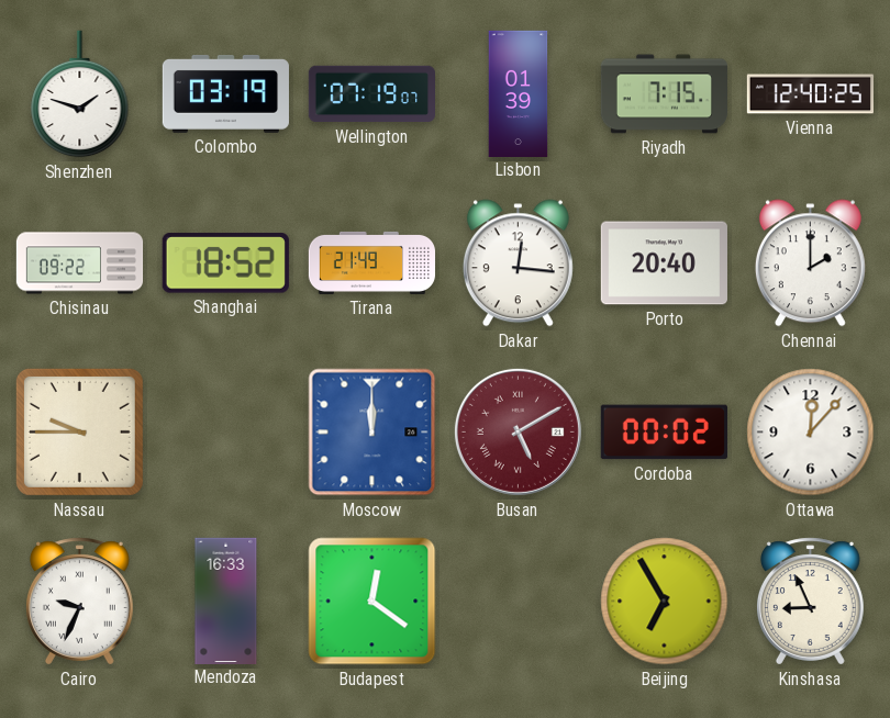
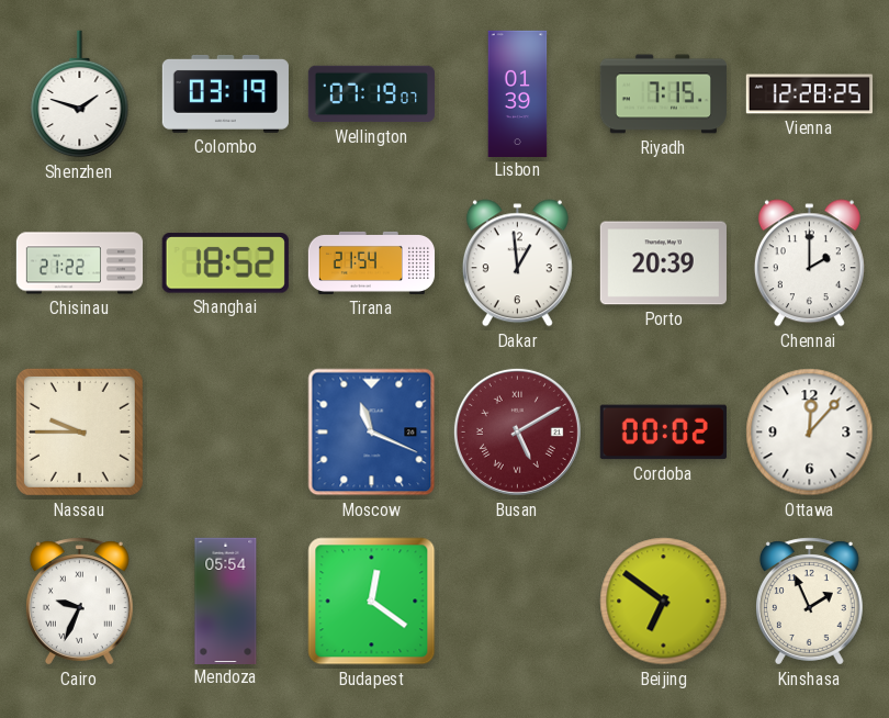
Vienna: 12:40 -> 12:28
Chisinau: 09:22 -> 21:22
Tirana: 21:49 -> 21:54
Dakar: 12:16 -> 12:59
Porto: 20:40 -> 20:39
Moscow: 12:00 -> 11:19
Mendoza: 16:33 -> 05:54
Beijing: 6:55 -> 6:51
Kinshasa: 8:56 -> 1:56
